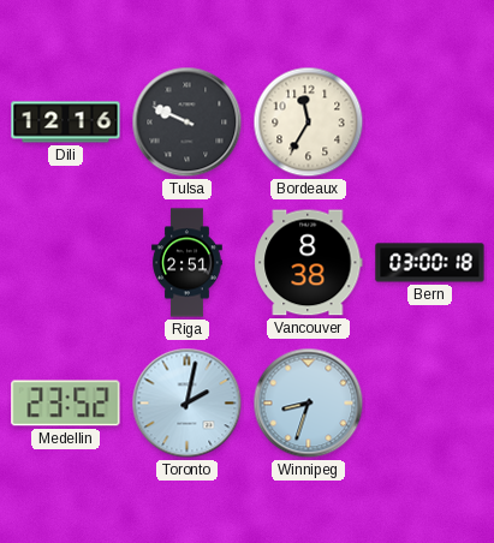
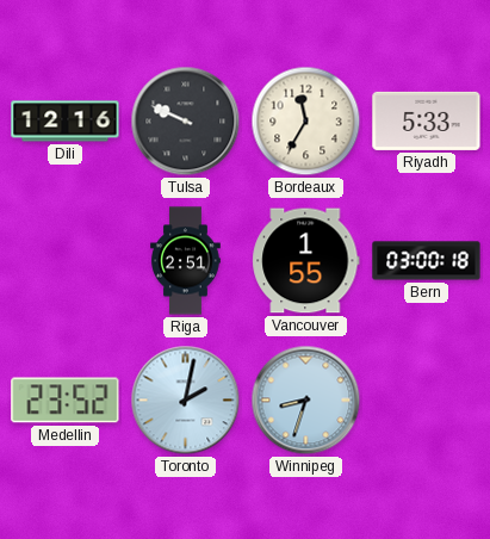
Riyadh: none -> 5:33
Vancouver: 8:38 -> 1:55
